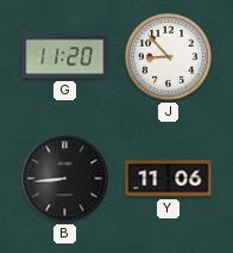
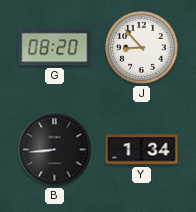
G: 11:20 -> 08:20
Y: 11:06 -> 1:34
